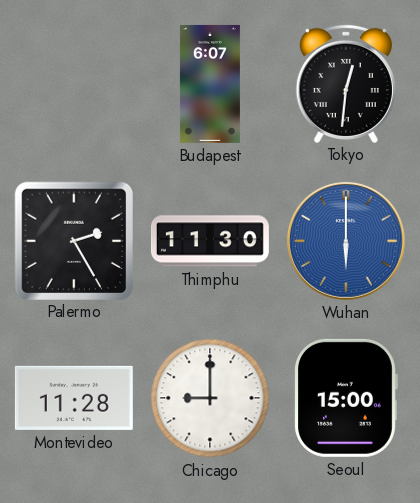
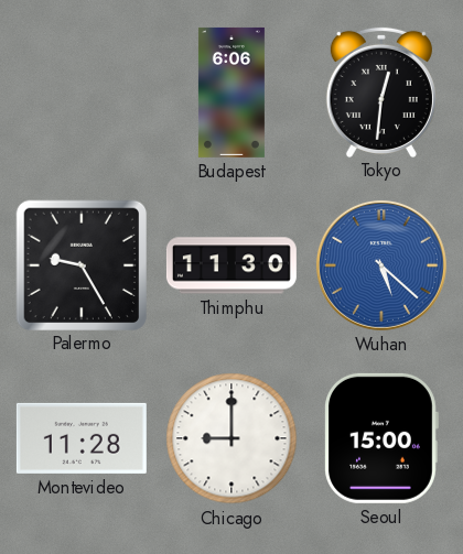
Budapest: 6:07 -> 6:06
Palermo: 2:25 -> 9:25
Wuhan: 6:00 -> 5:22
